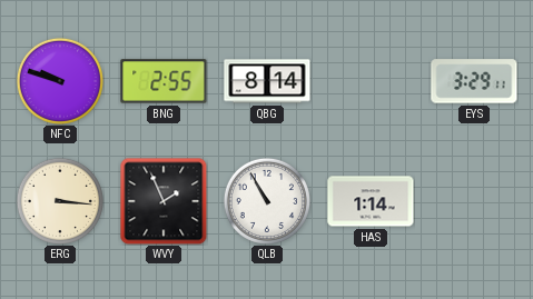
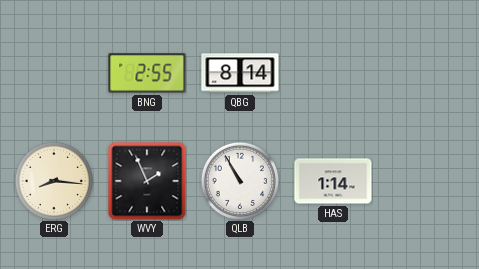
NFC: 9:48 -> none
EYS: 3:29 -> none
ERG: 3:16 -> 8:16
